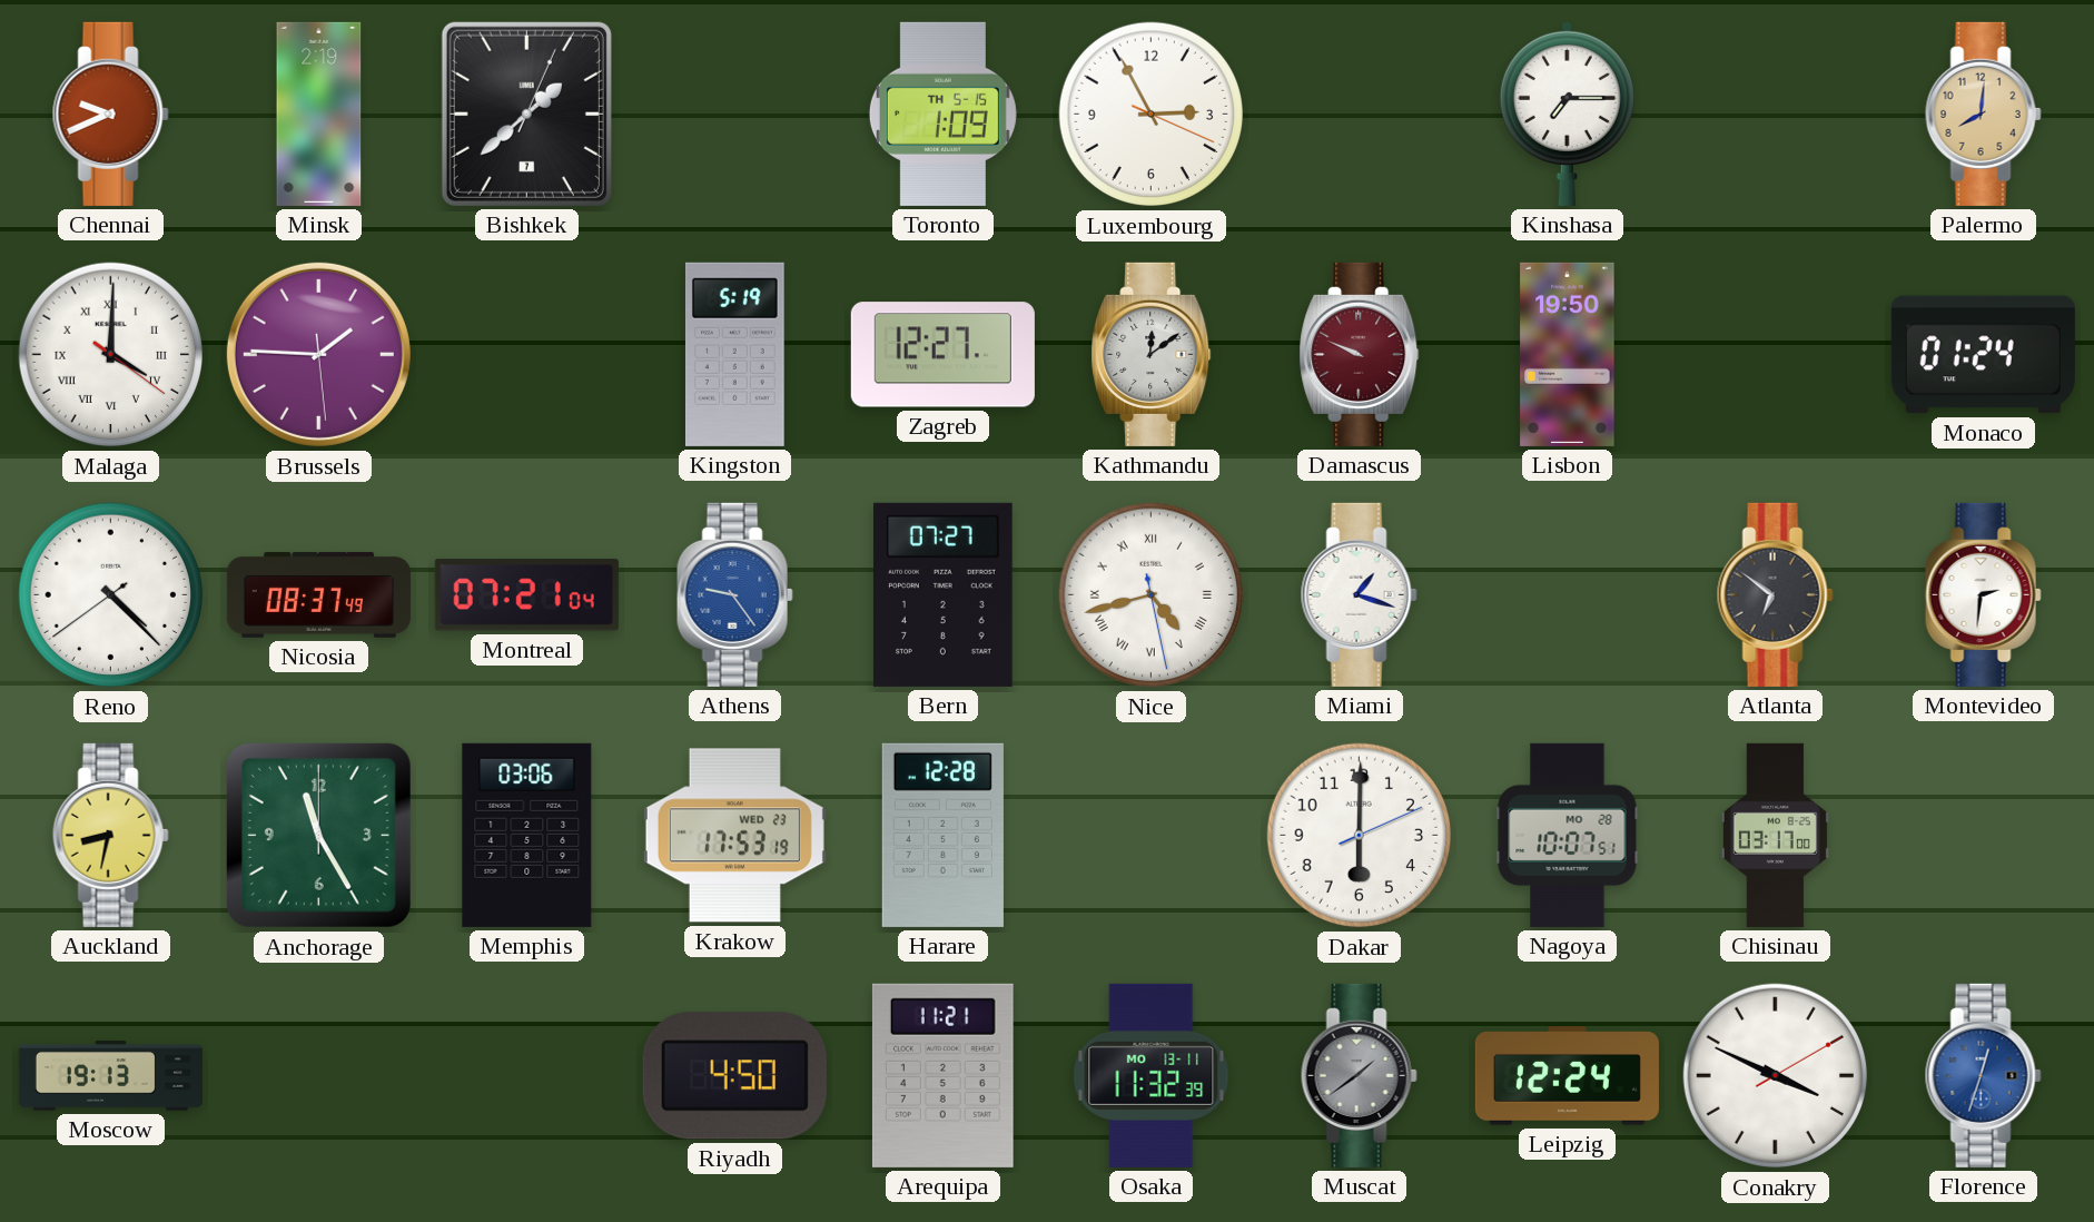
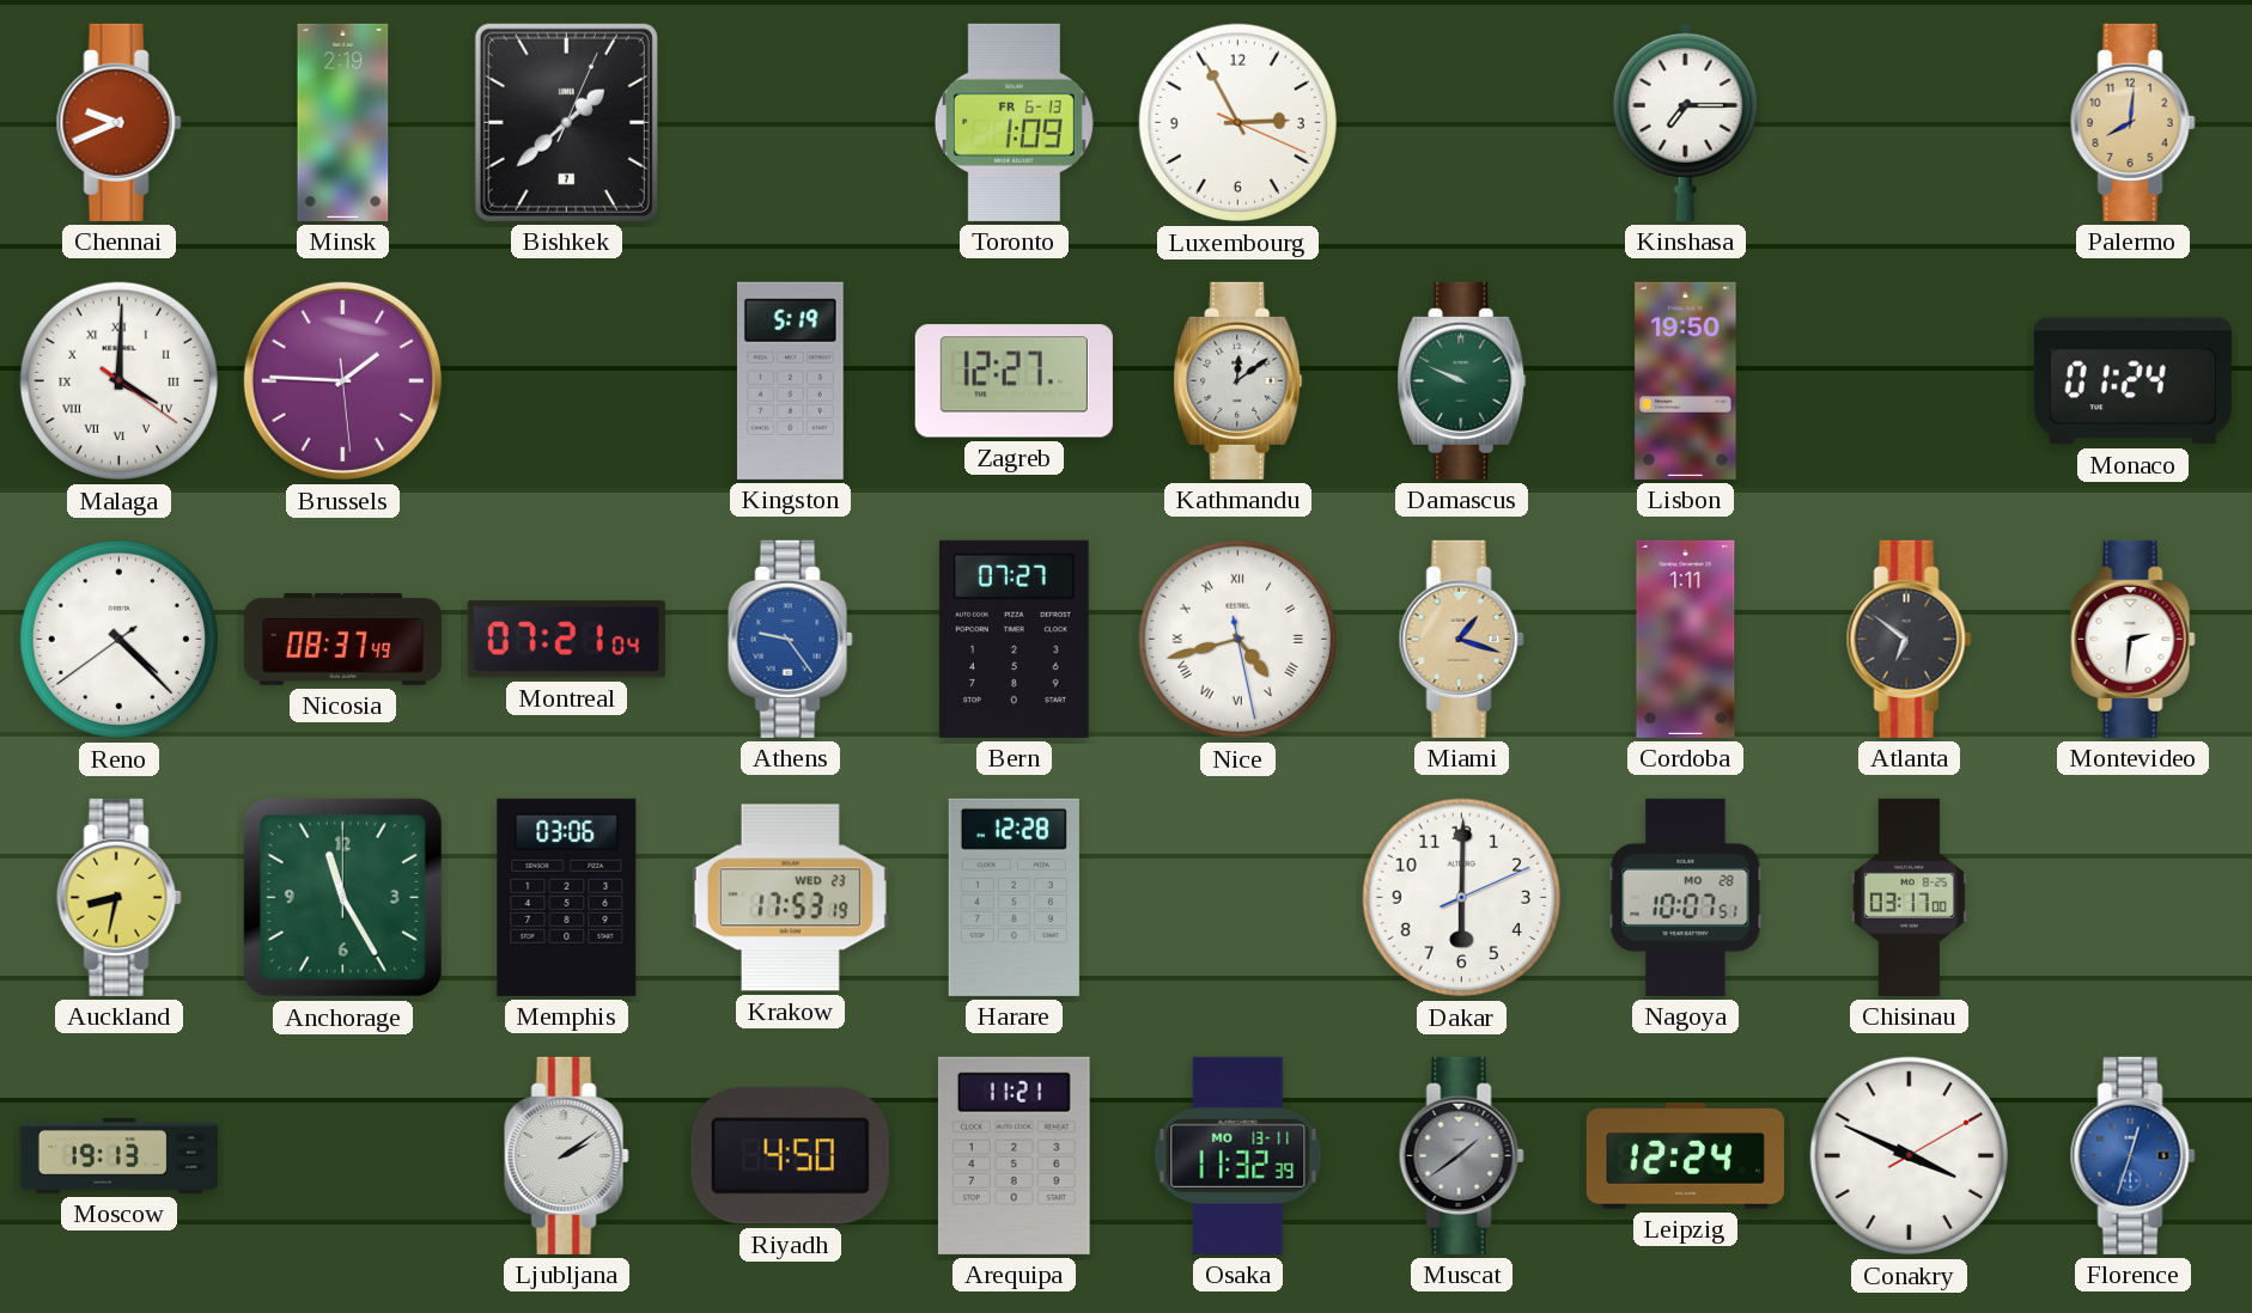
Toronto date: TH 5-15 -> FR 6-13
Damascus dial: burgundy -> green
Miami dial: white -> champagne
Cordoba: none -> 1:11
Ljubljana: none -> 2:09
